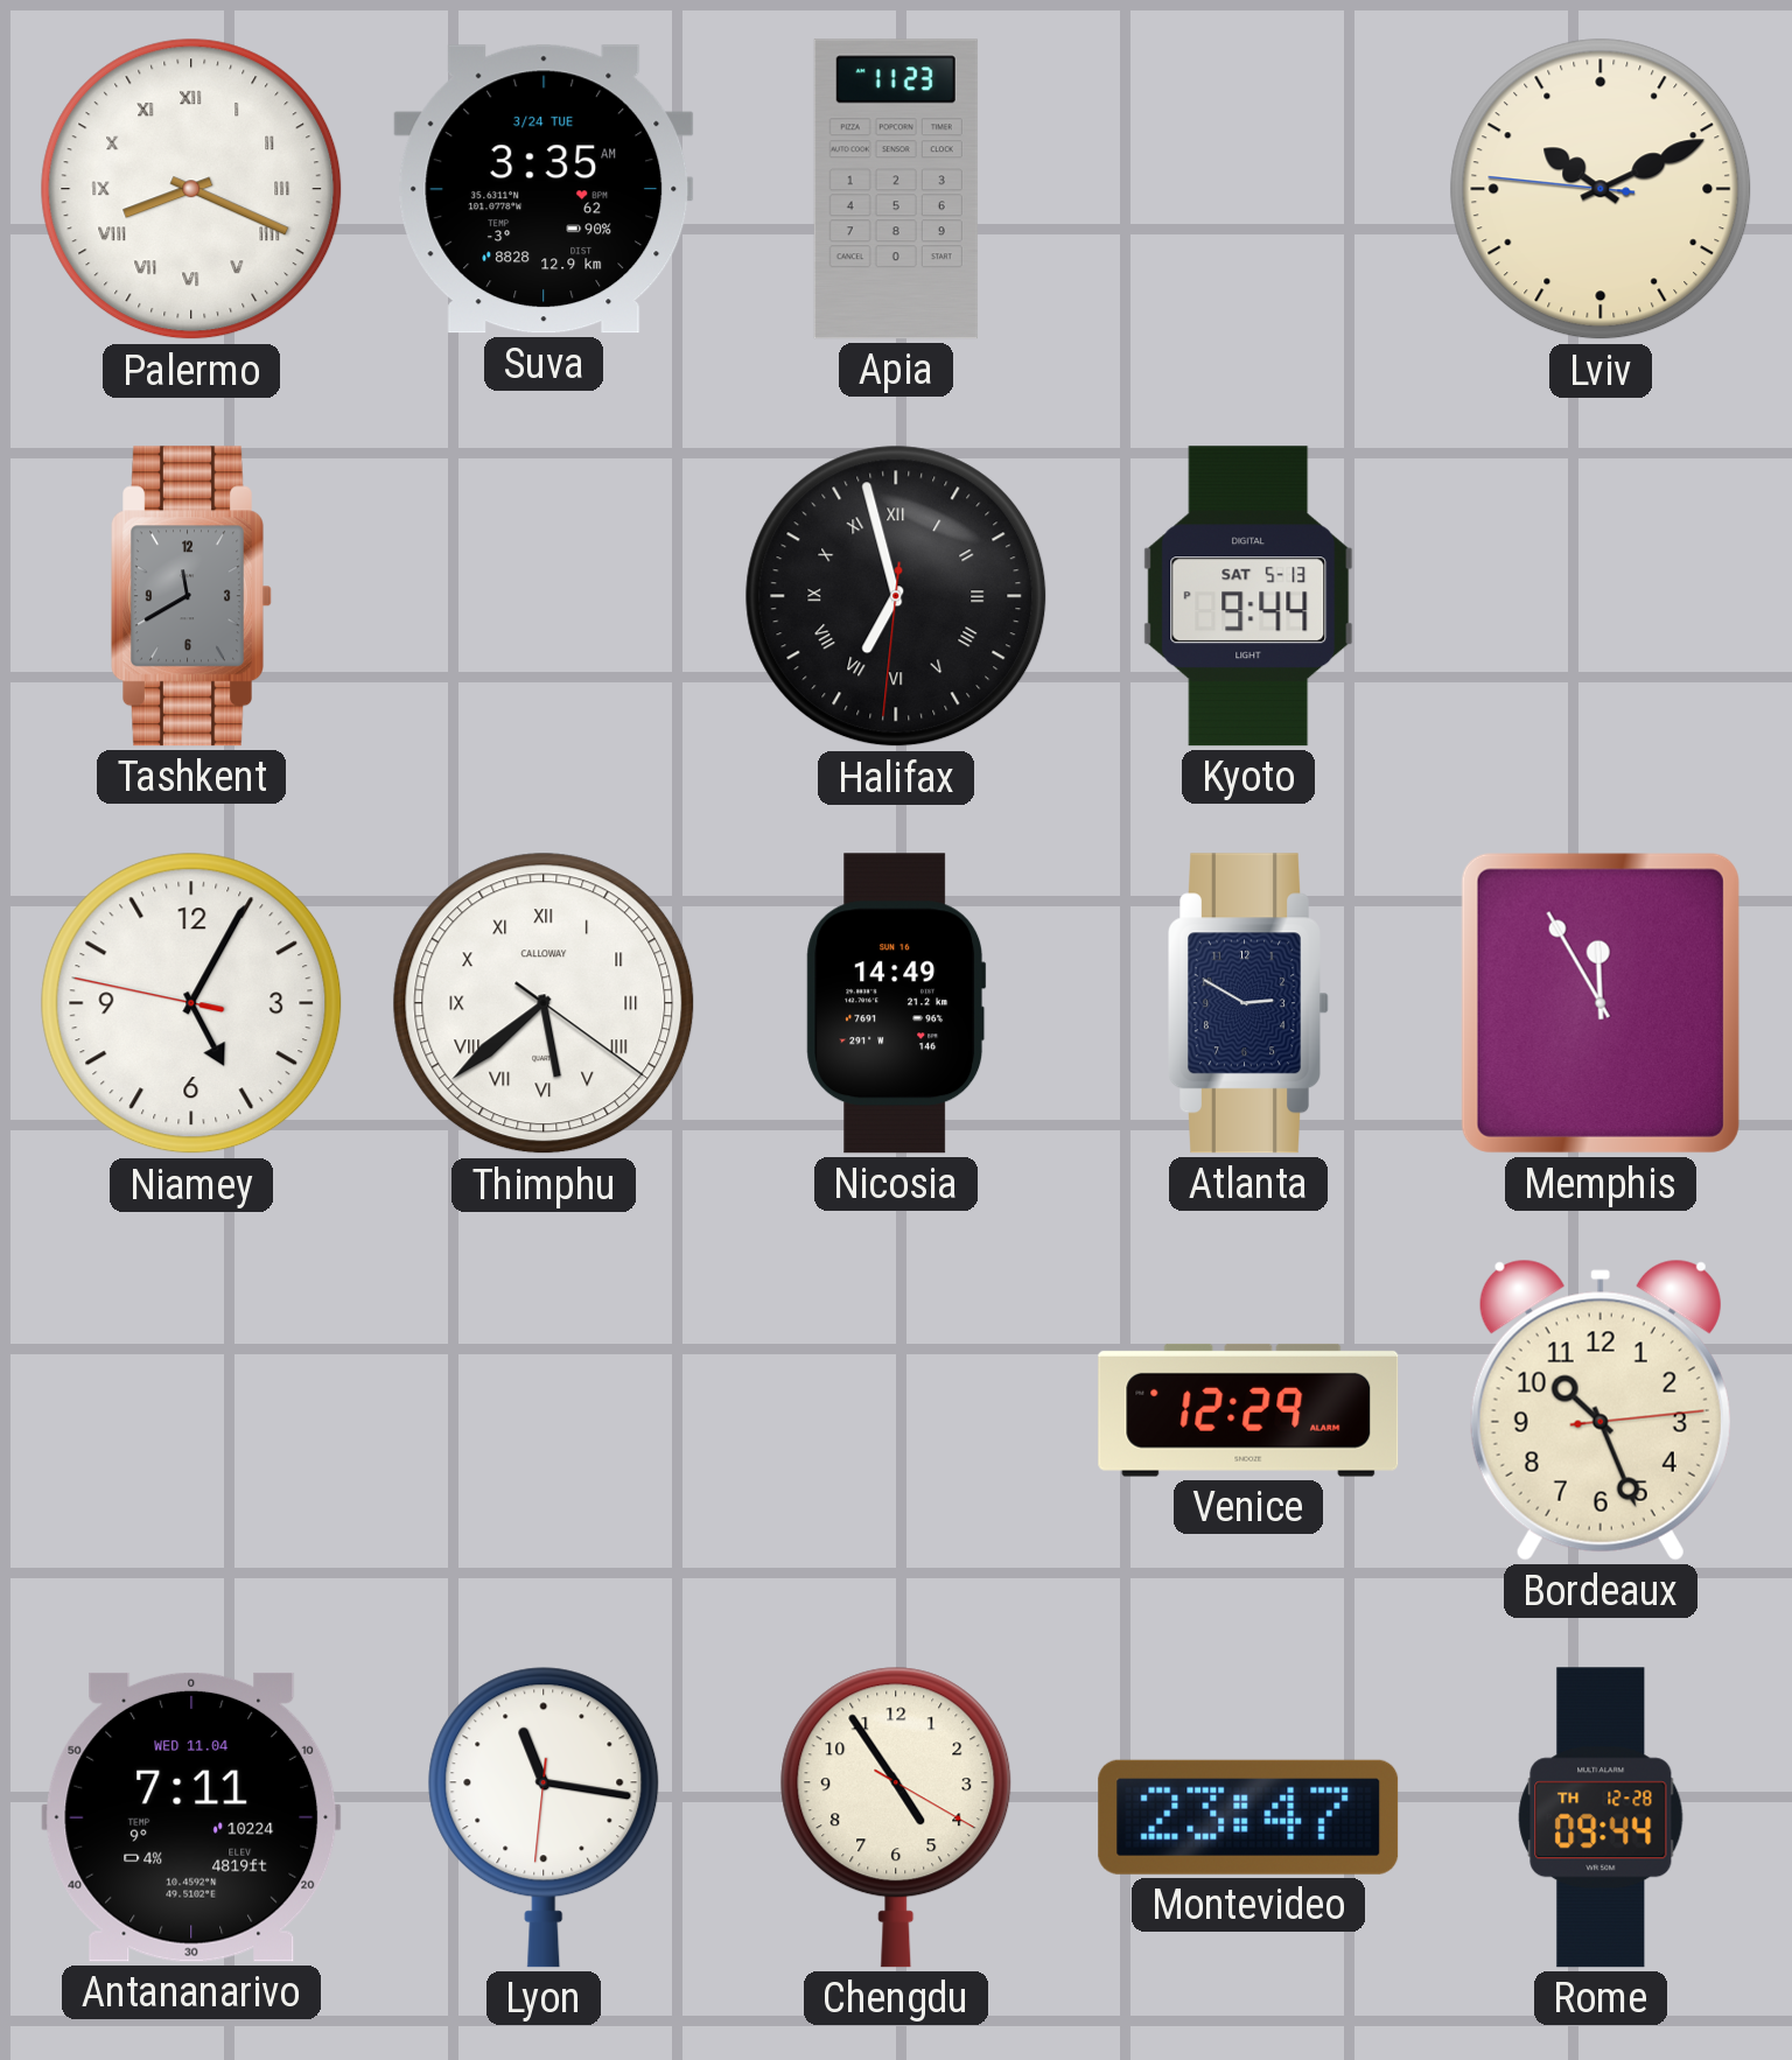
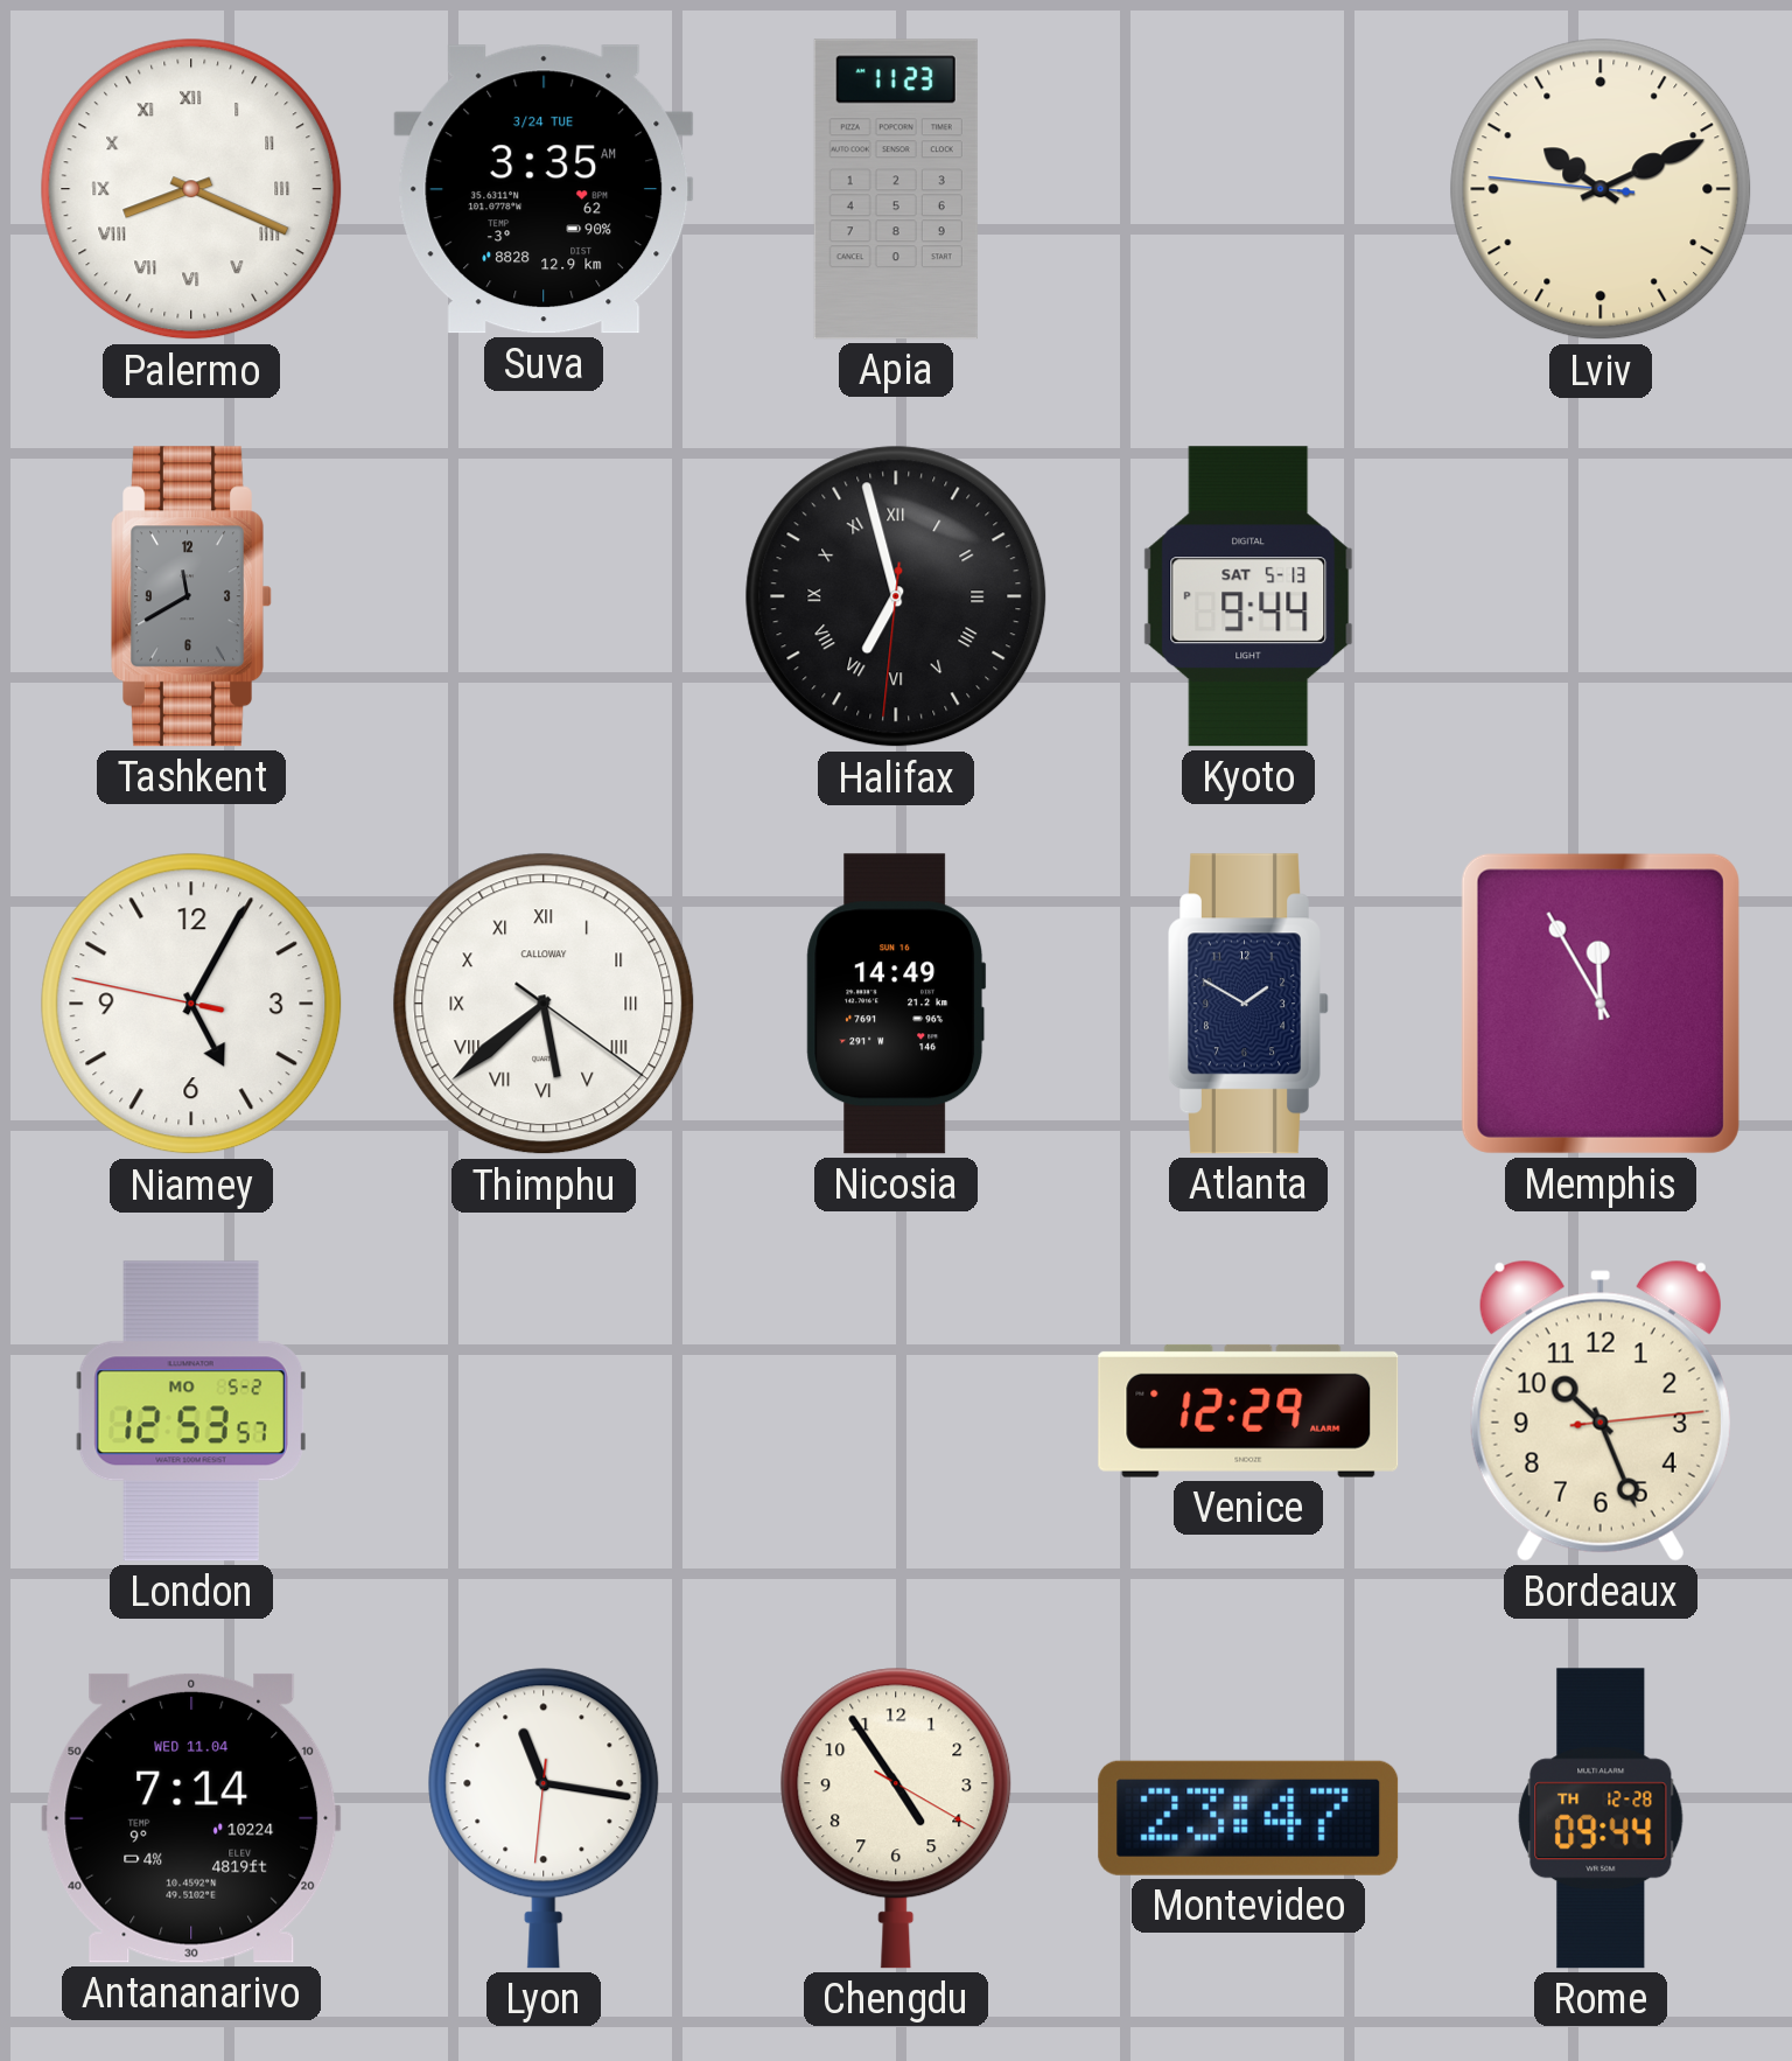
Atlanta: 2:50 -> 1:50
London: none -> 12:53
Antananarivo: 7:11 -> 7:14
